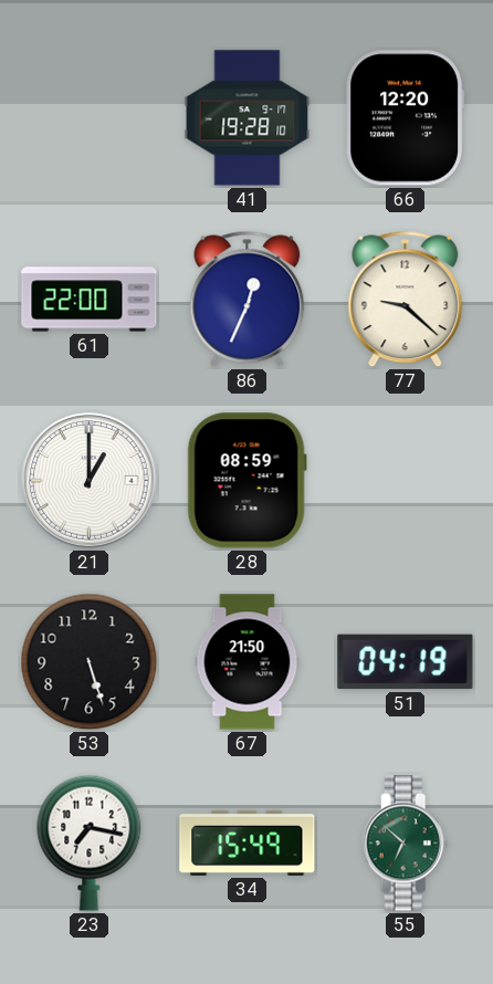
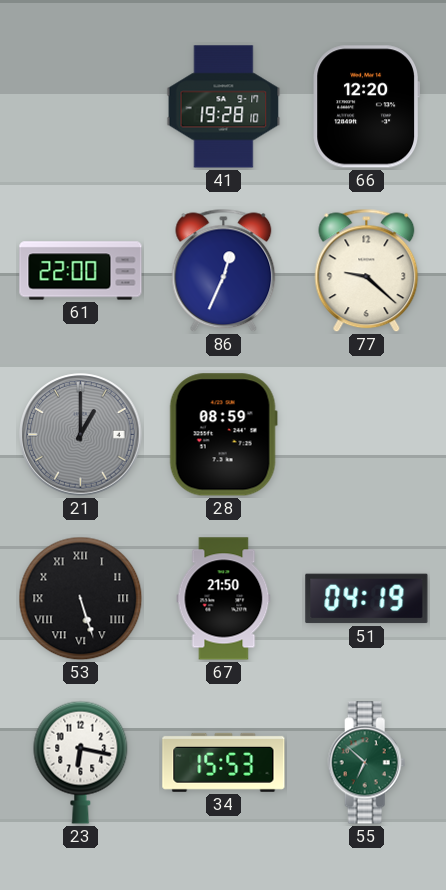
21 dial: white -> grey
53 numerals: Arabic -> Roman
23: 7:17 -> 6:17
34: 15:49 -> 15:53
